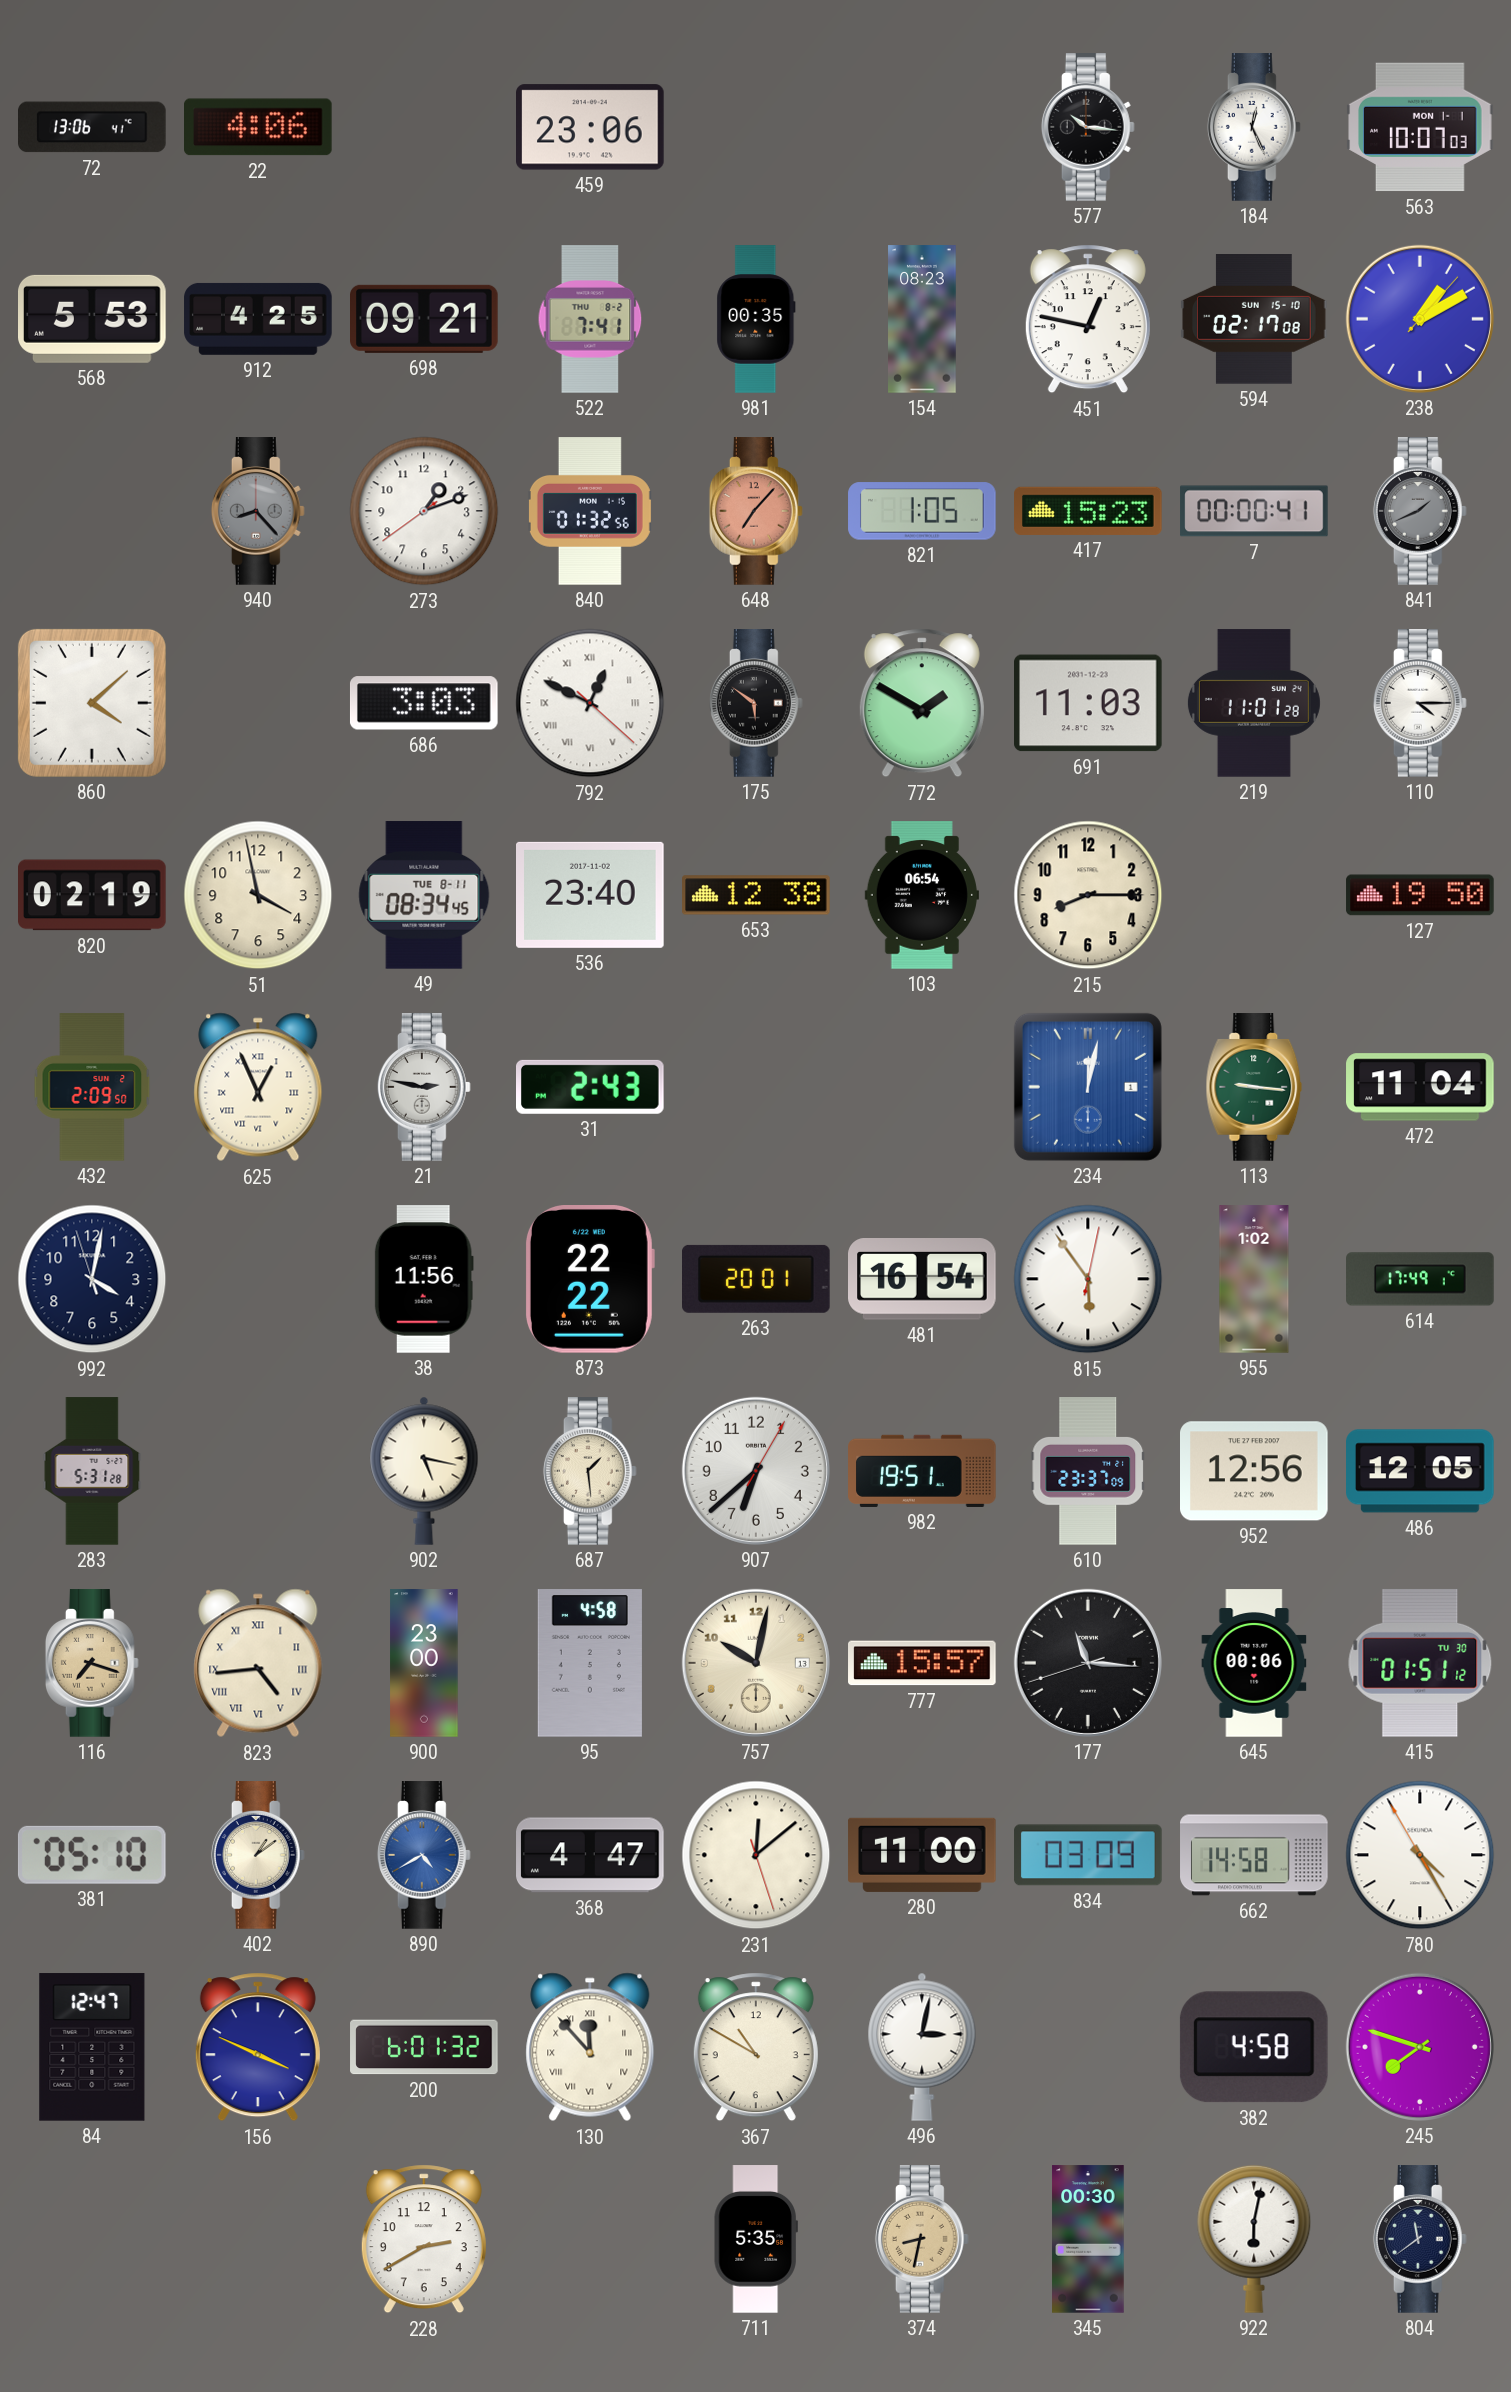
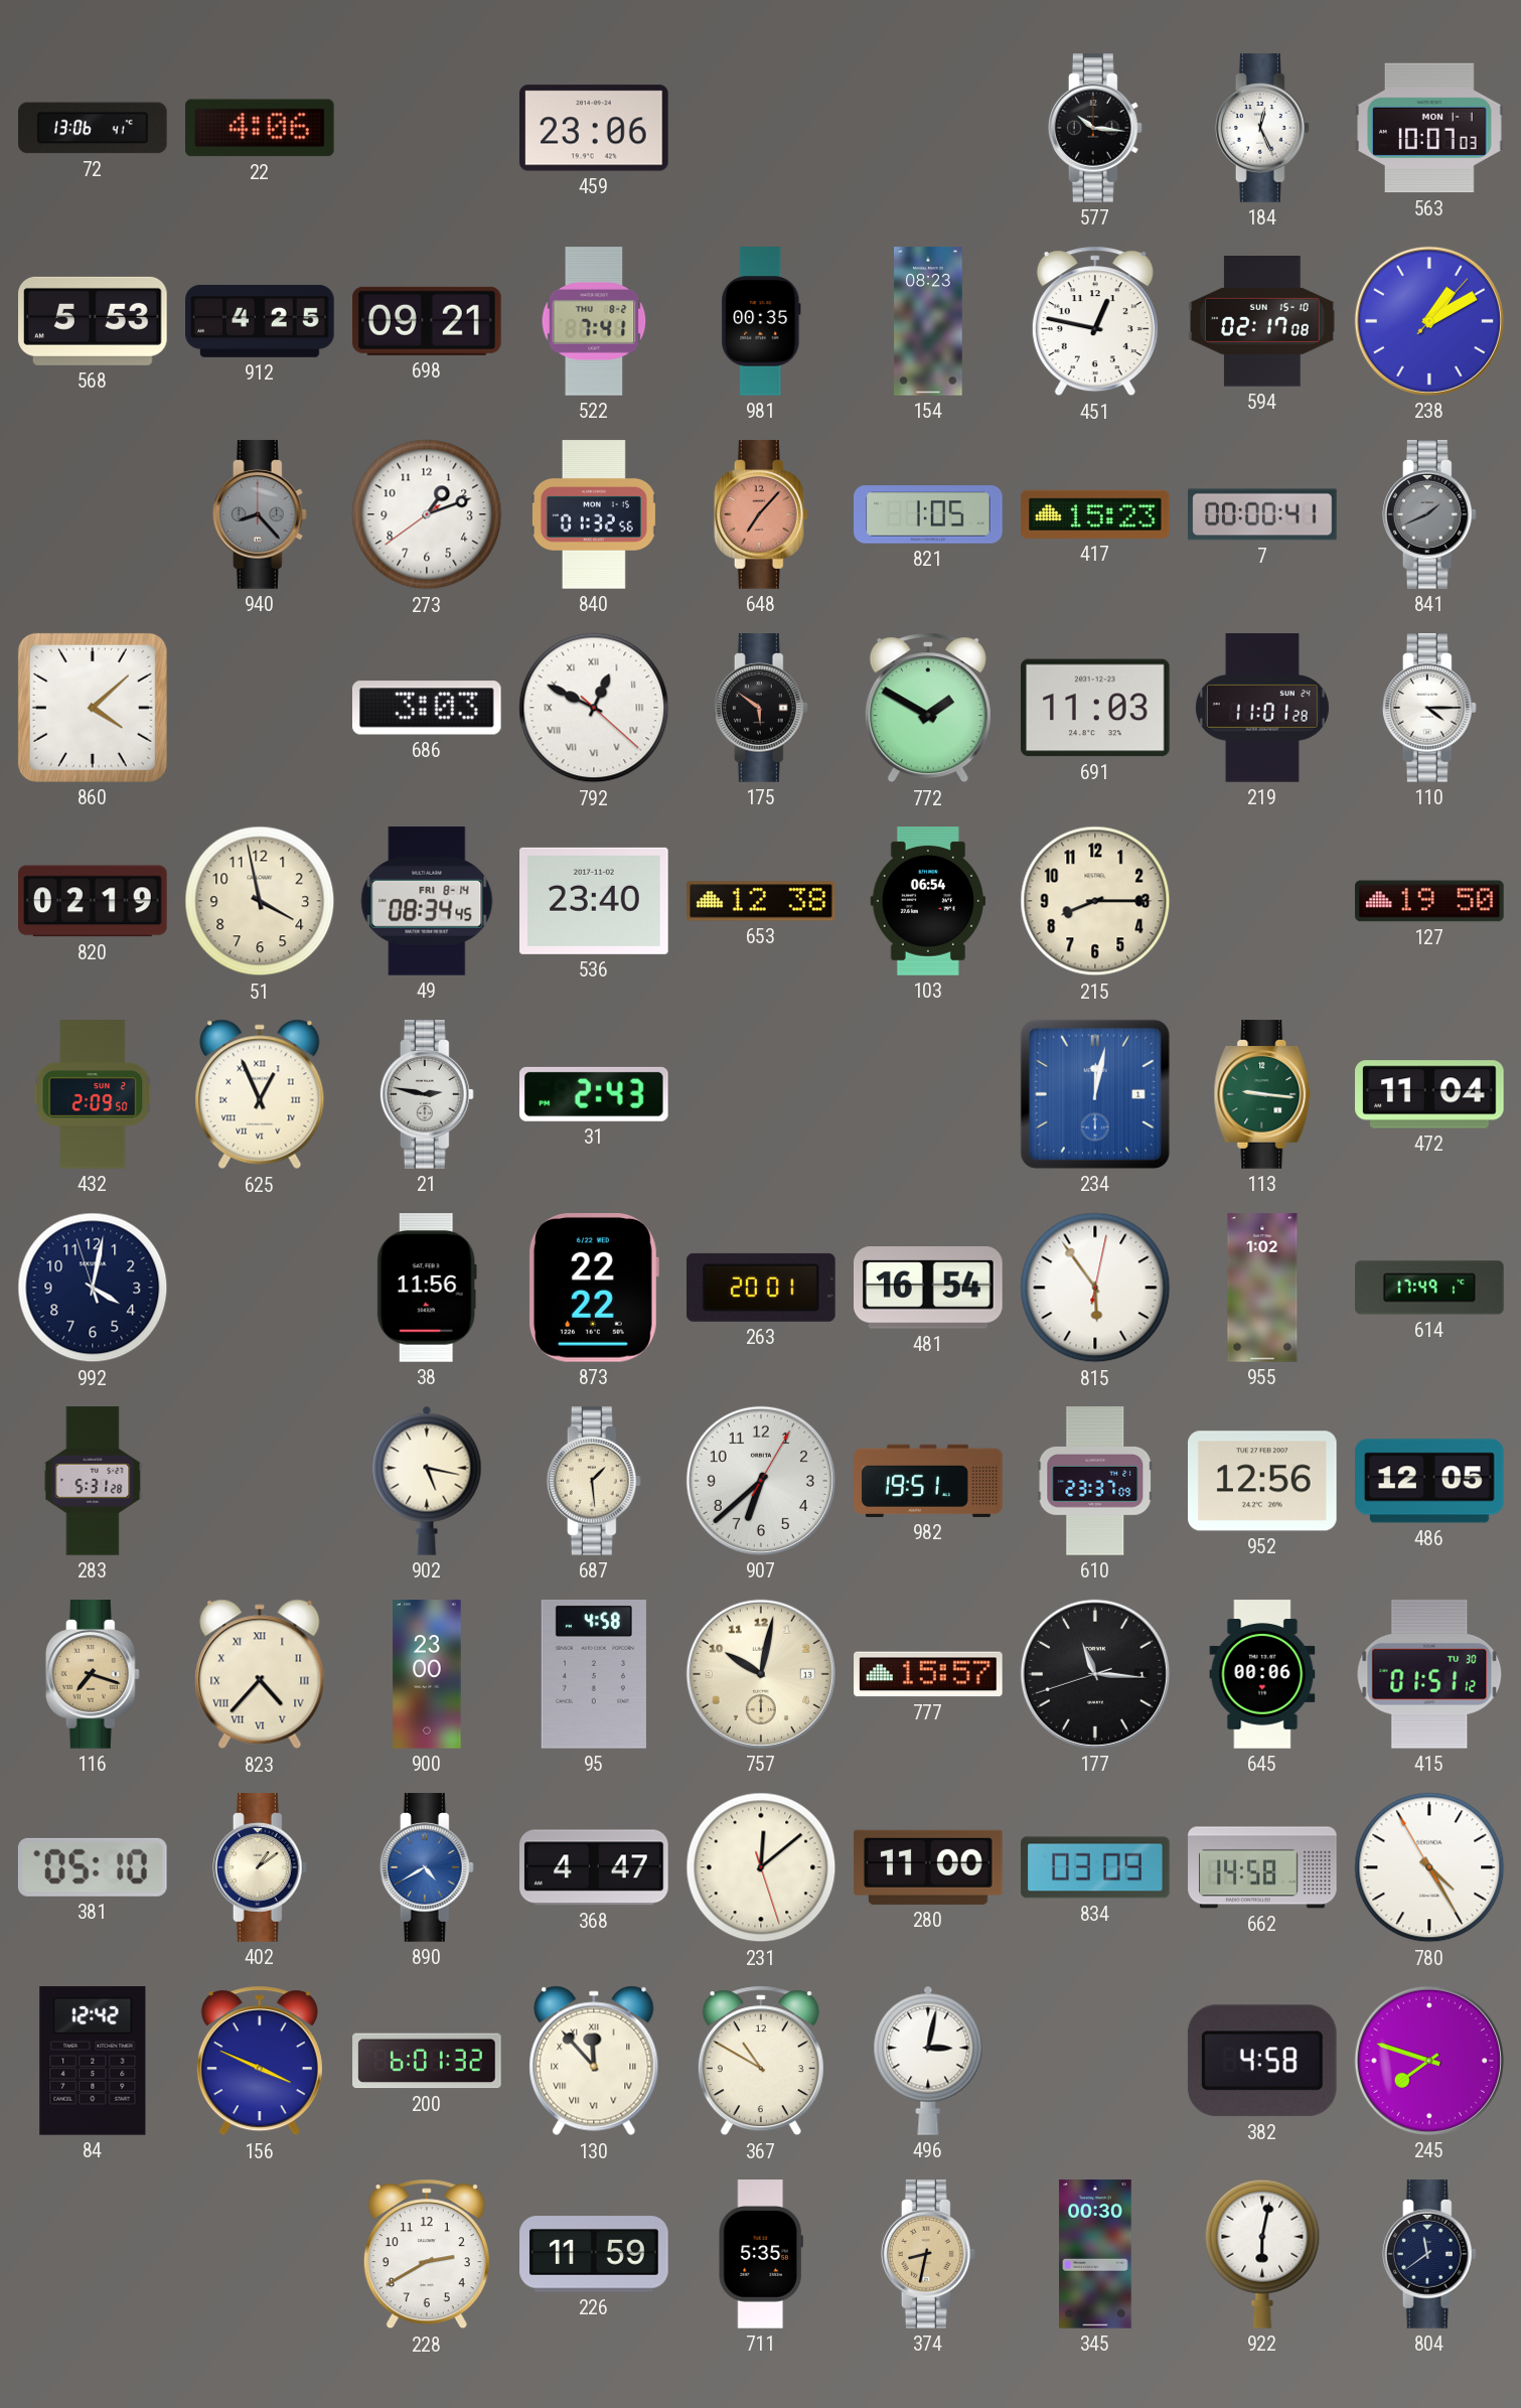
49 date: TUE 8-11 -> FRI 8-14
823: 4:44 -> 4:37
84: 12:47 -> 12:42
226: none -> 11:59
